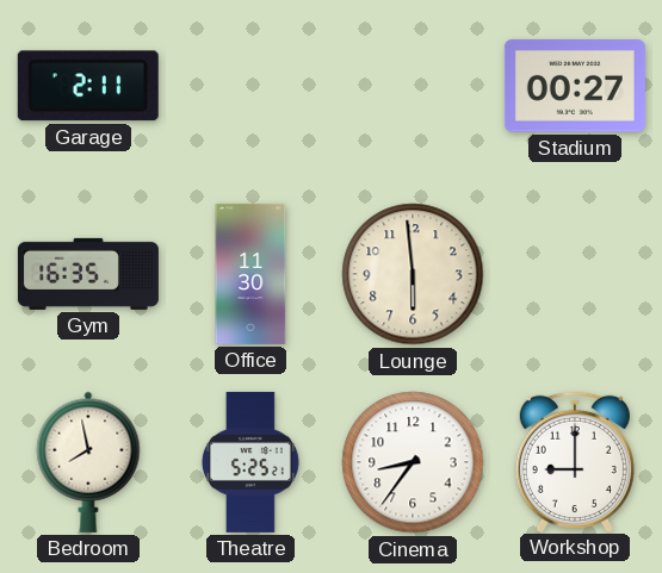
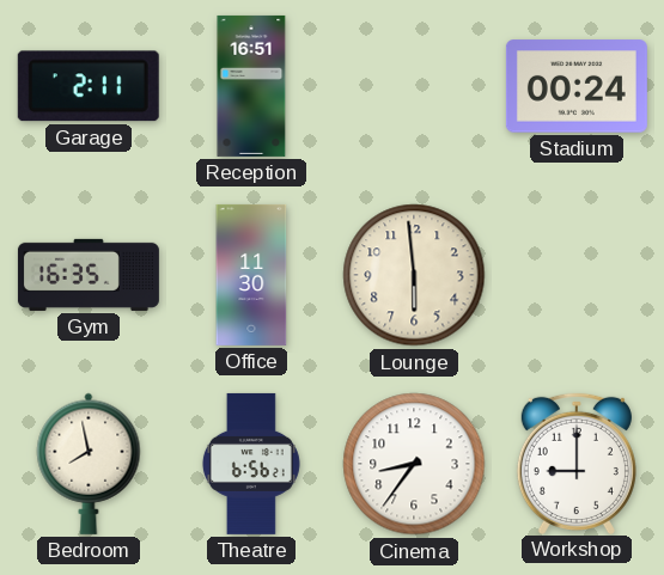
Reception: none -> 16:51
Stadium: 00:27 -> 00:24
Theatre: 5:25 -> 6:56
